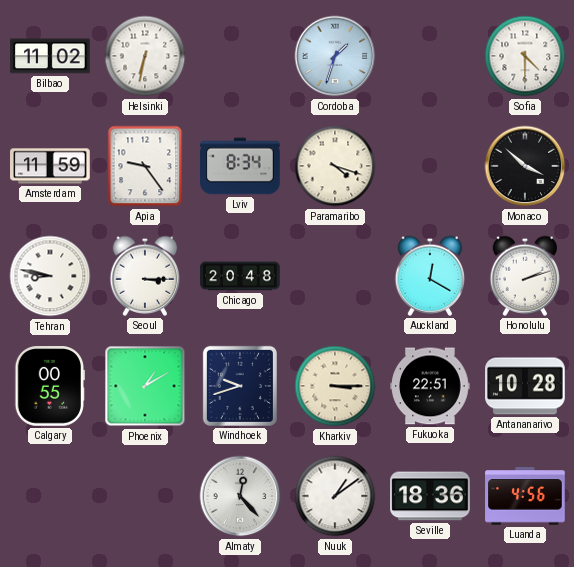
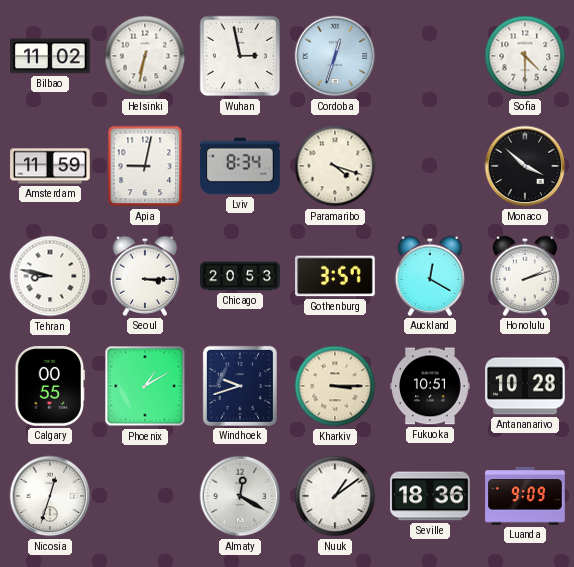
Wuhan: none -> 2:58
Cordoba: 1:33 -> 12:33
Apia: 9:24 -> 9:02
Chicago: 20:48 -> 20:53
Gothenburg: none -> 3:57
Fukuoka: 22:51 -> 10:51
Nicosia: none -> 12:33
Almaty: 12:23 -> 12:20
Luanda: 4:56 -> 9:09
